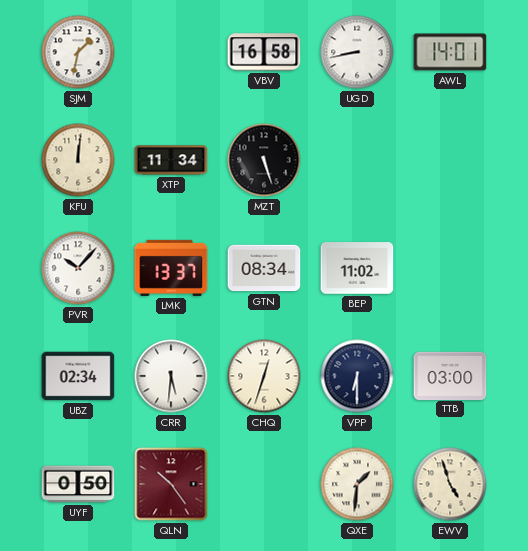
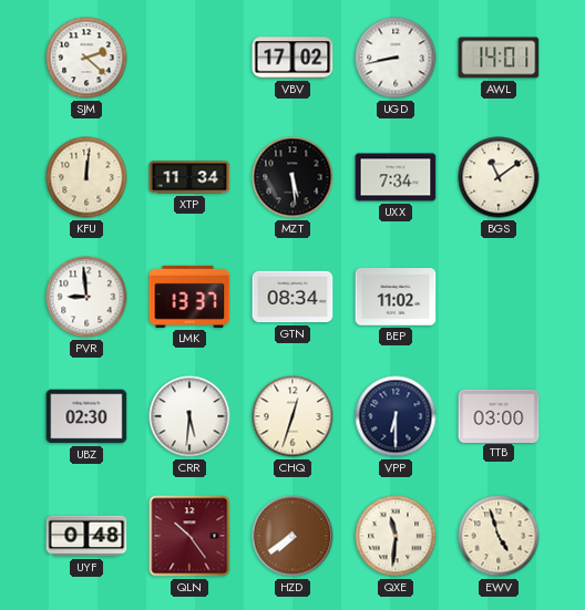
SJM: 1:32 -> 2:22
VBV: 16:58 -> 17:02
MZT: 5:27 -> 5:29
UXX: none -> 7:34
BGS: none -> 11:09
PVR: 10:07 -> 8:59
UBZ: 02:34 -> 02:30
UYF: 0:50 -> 0:48
HZD: none -> 7:39
QXE: 1:31 -> 11:31
